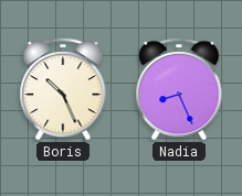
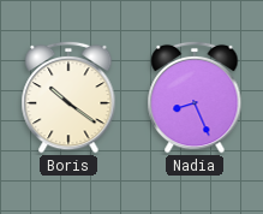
Boris: 10:26 -> 10:21
